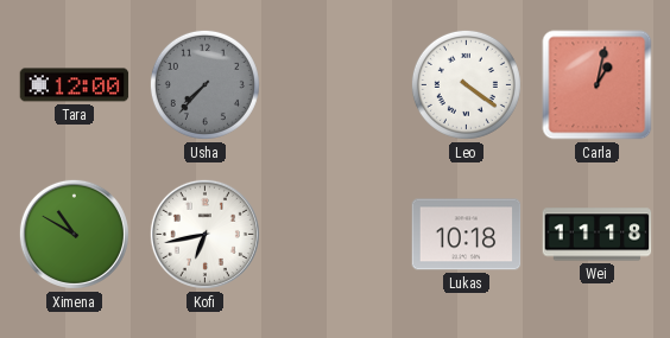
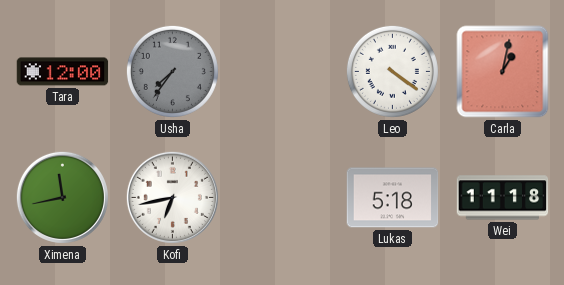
Usha: 7:37 -> 7:36
Ximena: 10:50 -> 11:43
Lukas: 10:18 -> 5:18
